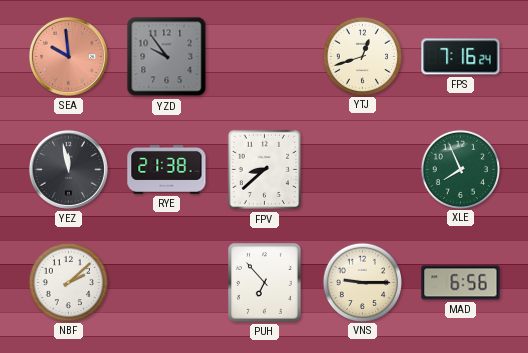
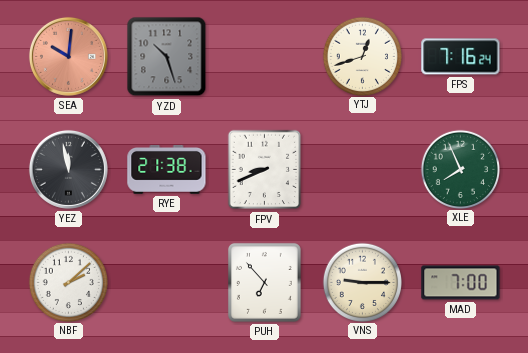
SEA: 9:59 -> 10:01
YZD: 9:54 -> 10:27
FPV: 8:38 -> 8:41
MAD: 6:56 -> 7:00
